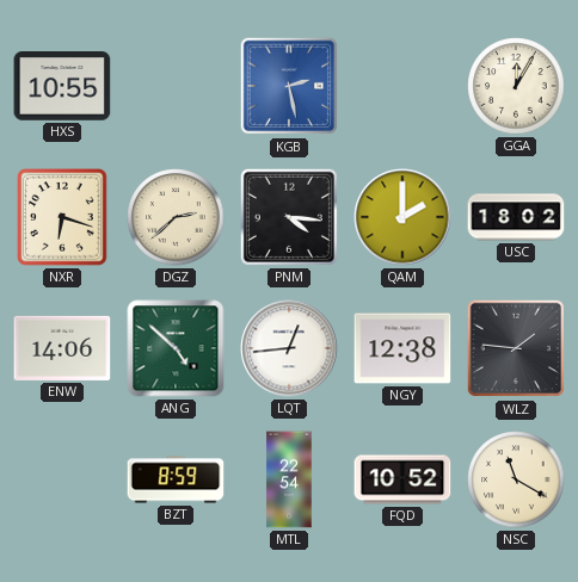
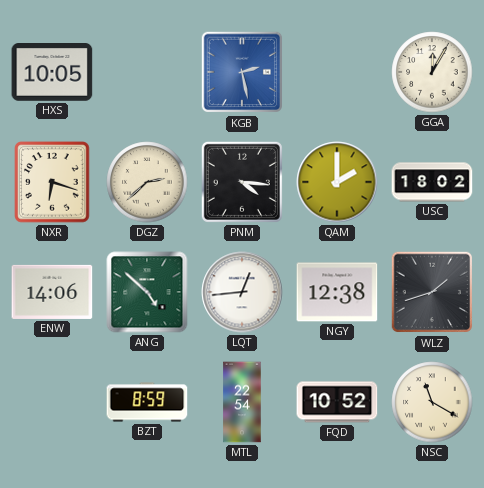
HXS: 10:55 -> 10:05
WLZ: 1:46 -> 1:42
